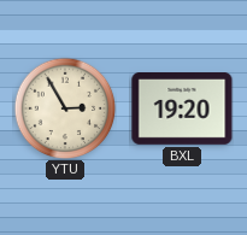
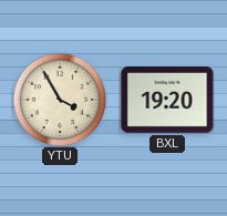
YTU: 2:55 -> 3:55
